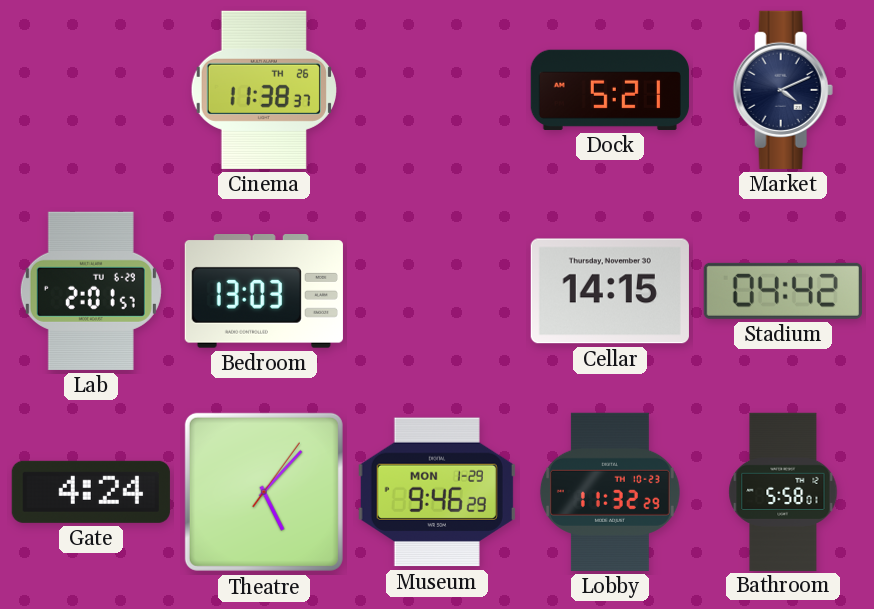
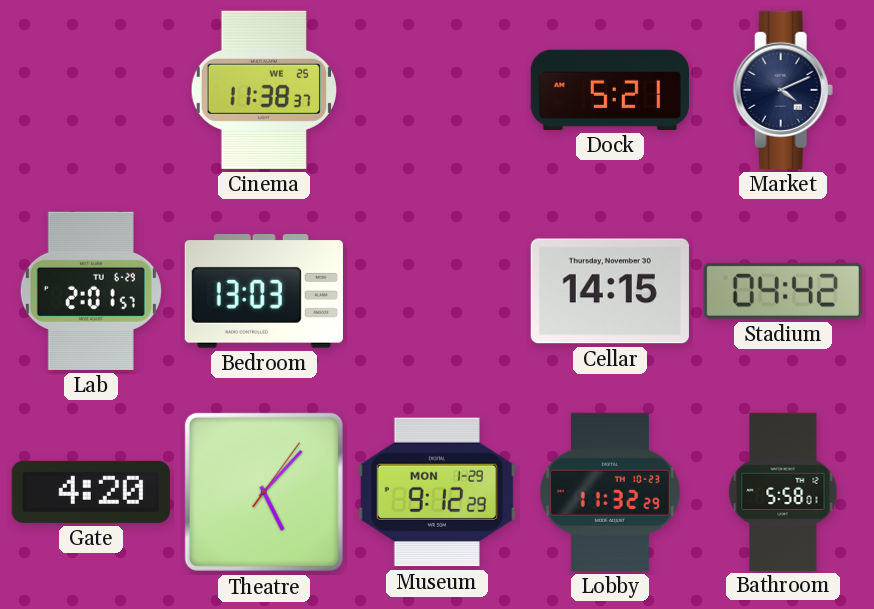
Cinema date: TH 26 -> WE 25
Gate: 4:24 -> 4:20
Museum: 9:46 -> 9:12
